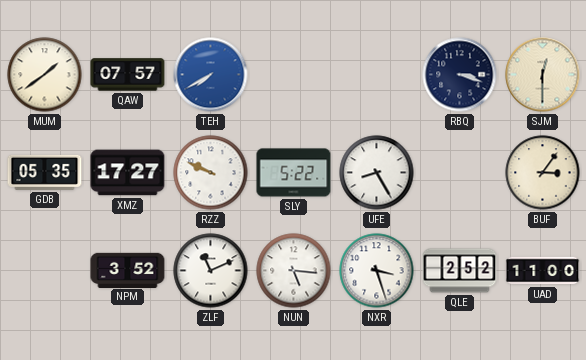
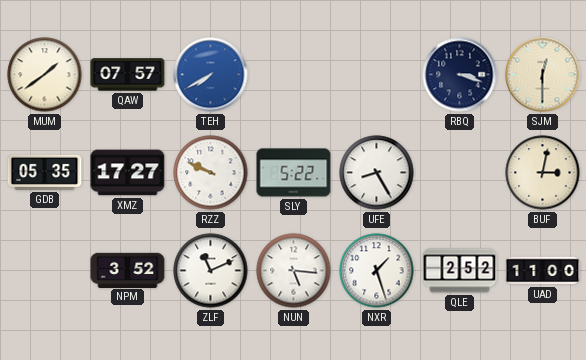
BUF: 3:06 -> 3:02
NXR: 3:27 -> 1:27
